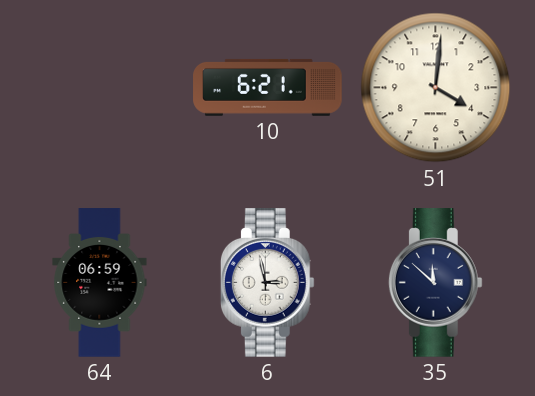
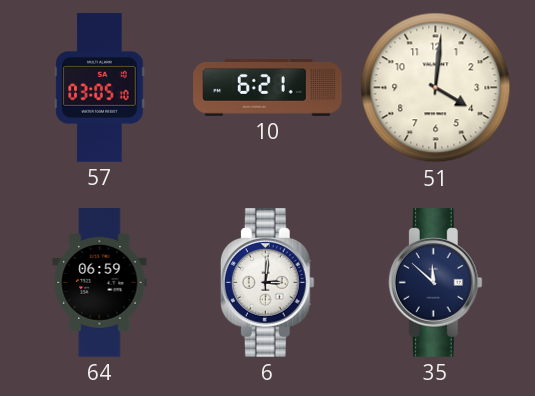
57: none -> 03:05
6: 2:58 -> 3:01
